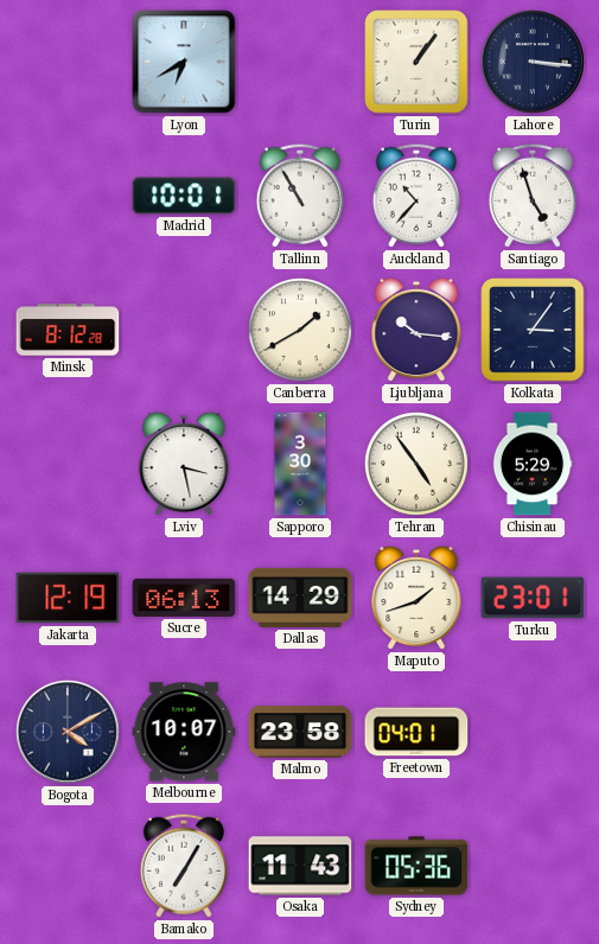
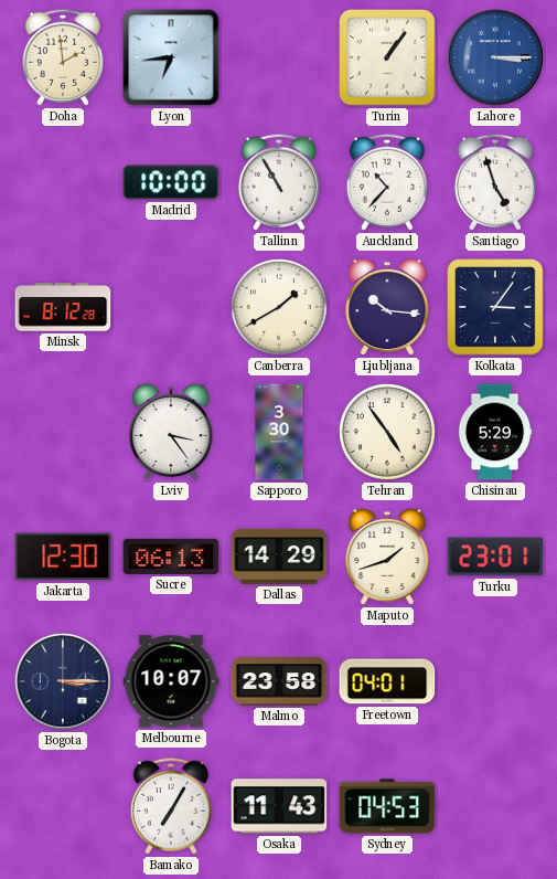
Doha: none -> 1:59
Lyon: 6:40 -> 6:44
Lahore: 3:16 -> 3:15
Lahore dial: navy -> blue
Madrid: 10:01 -> 10:00
Lviv: 3:28 -> 3:24
Jakarta: 12:19 -> 12:30
Bogota: 4:10 -> 3:15
Sydney: 05:36 -> 04:53
